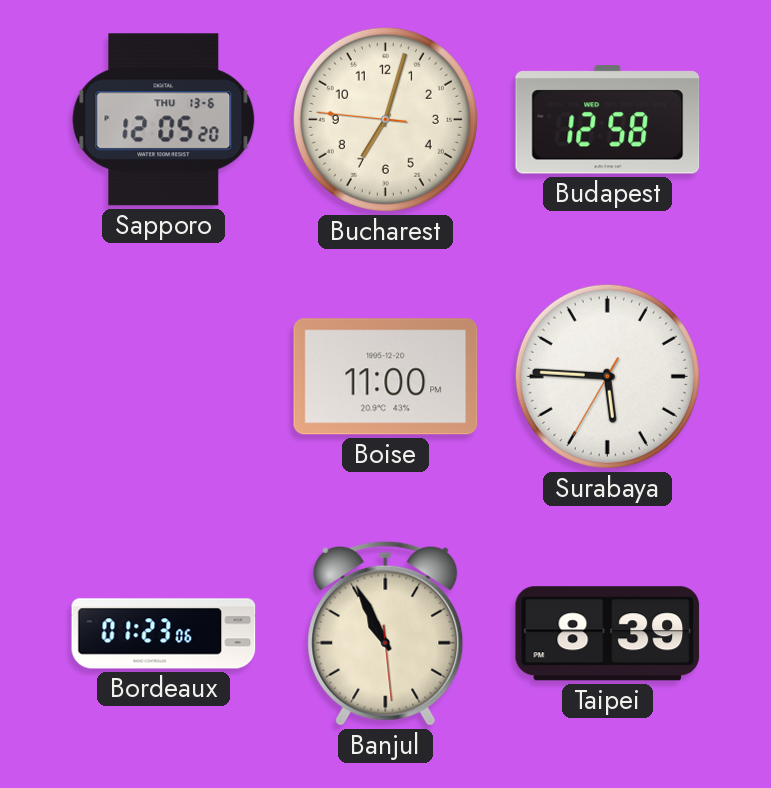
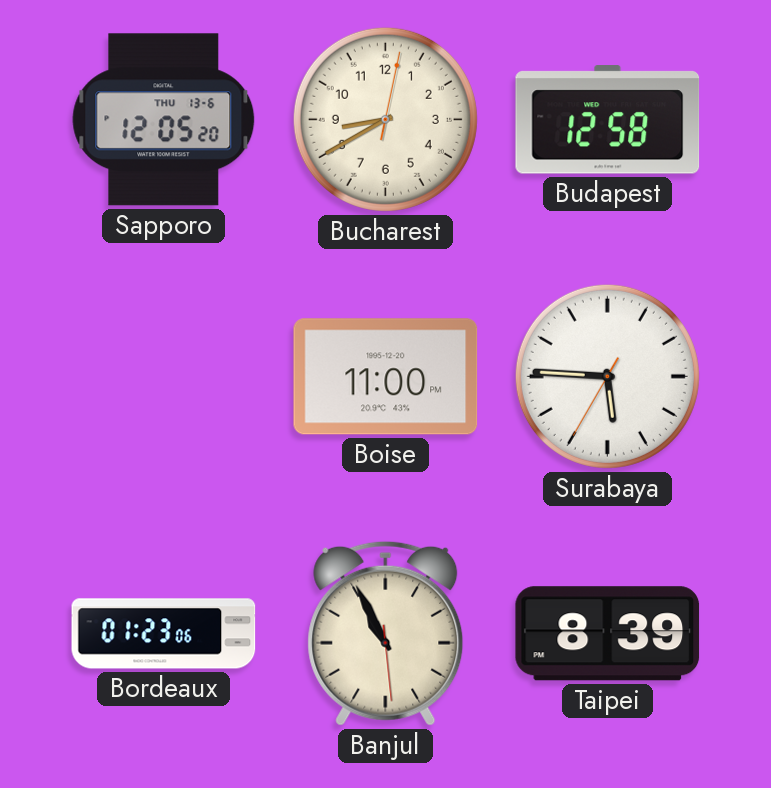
Bucharest: 7:02 -> 8:40
